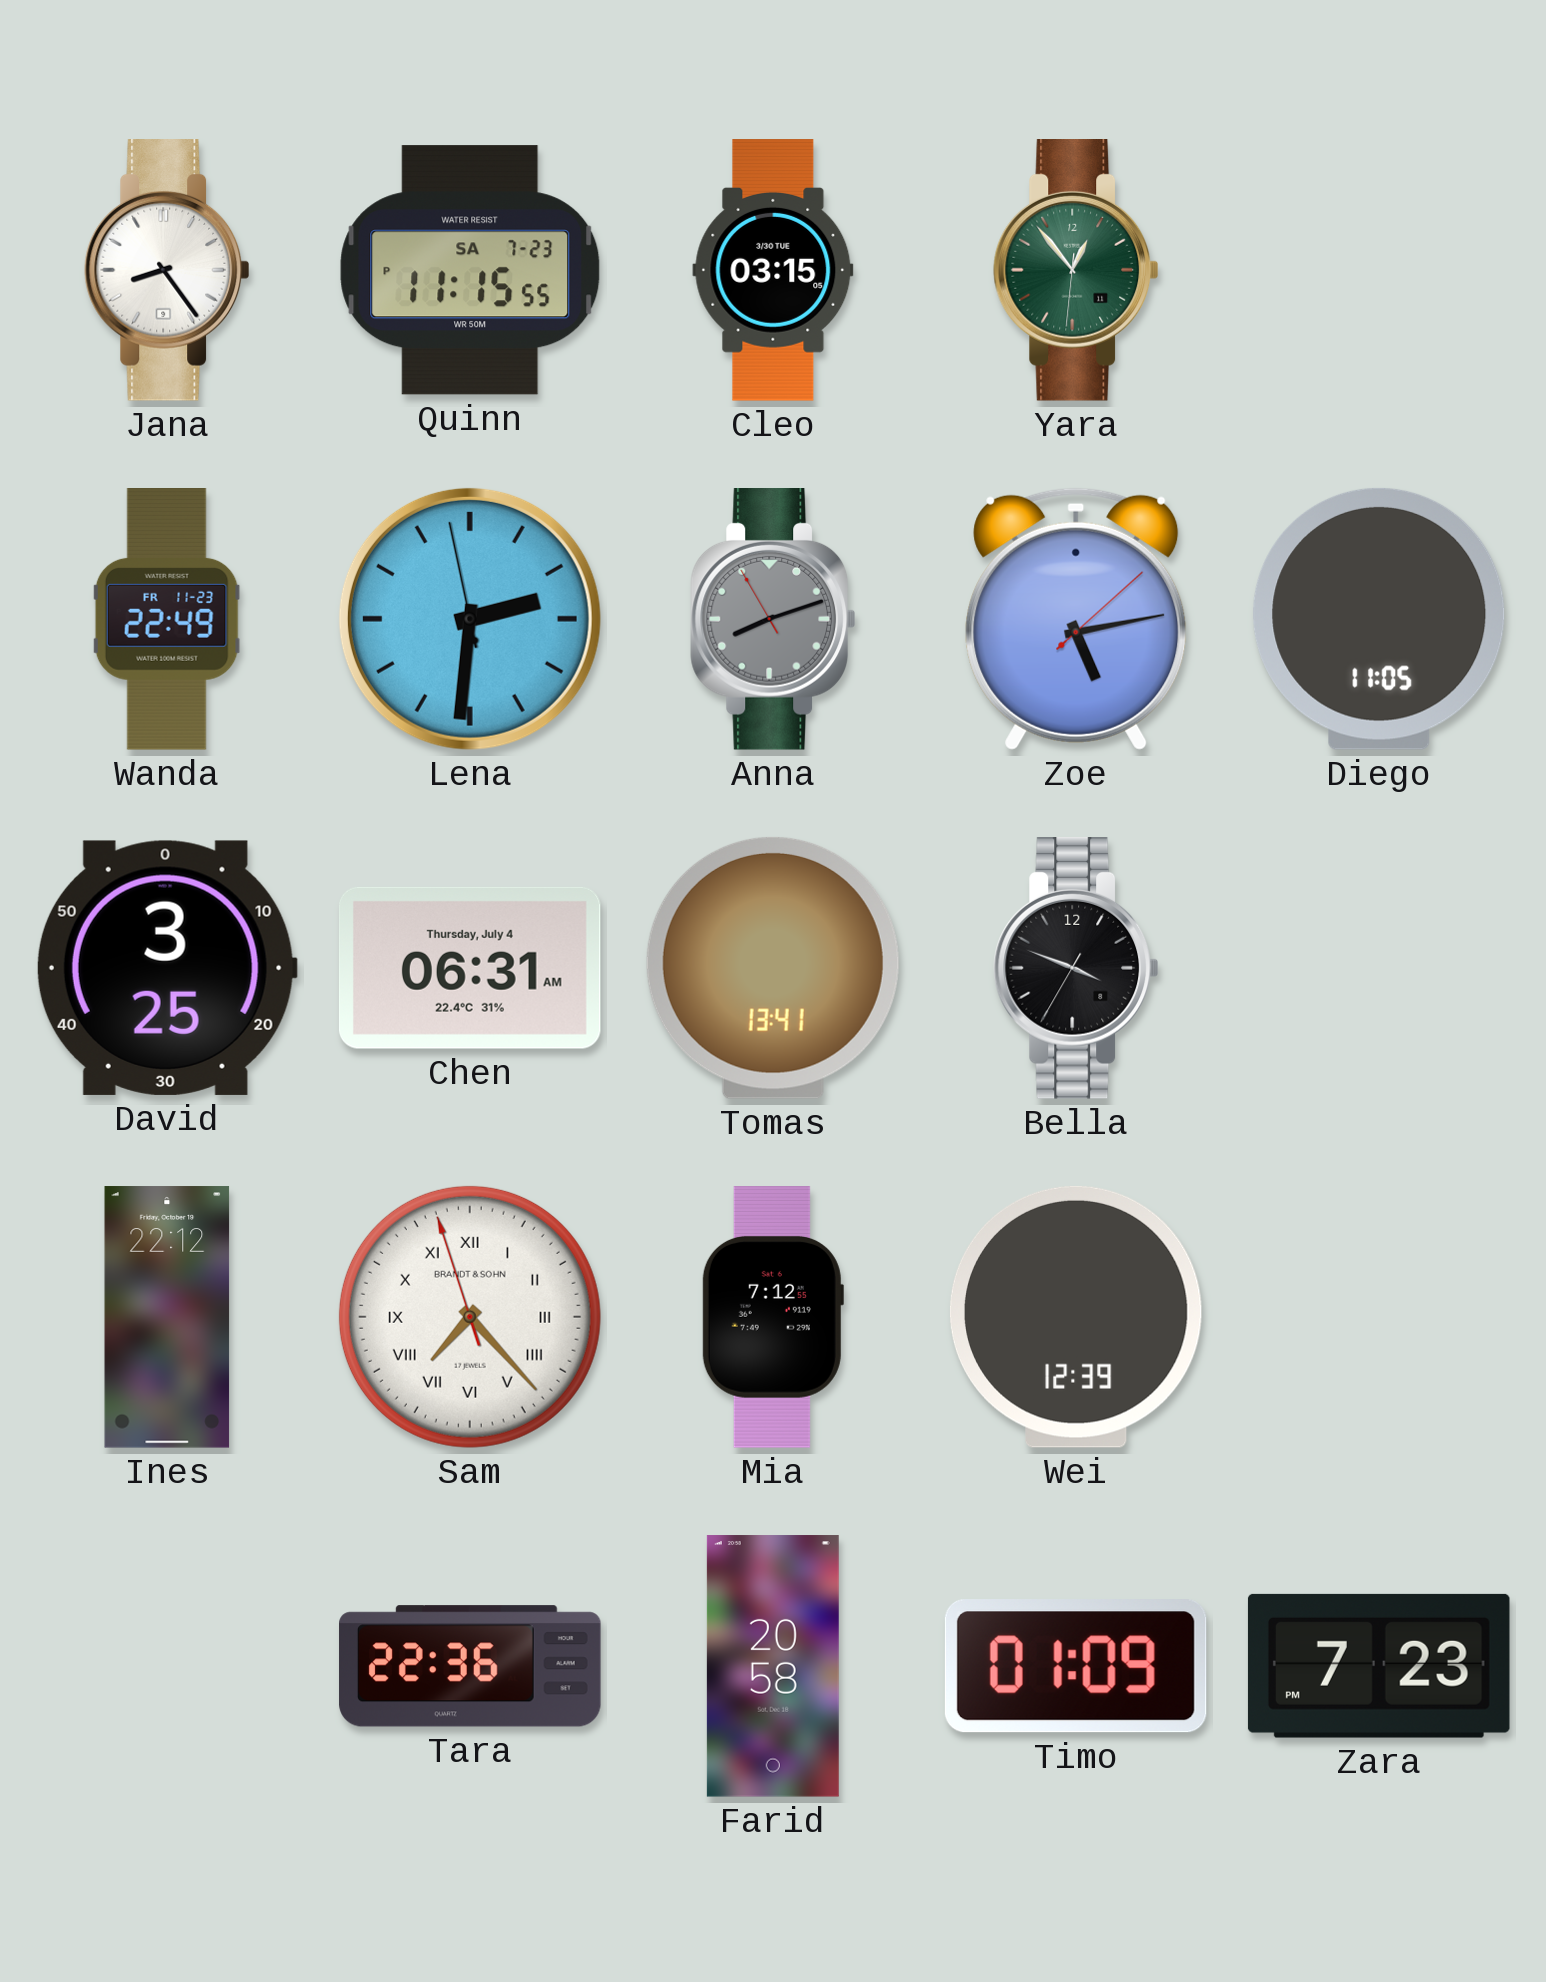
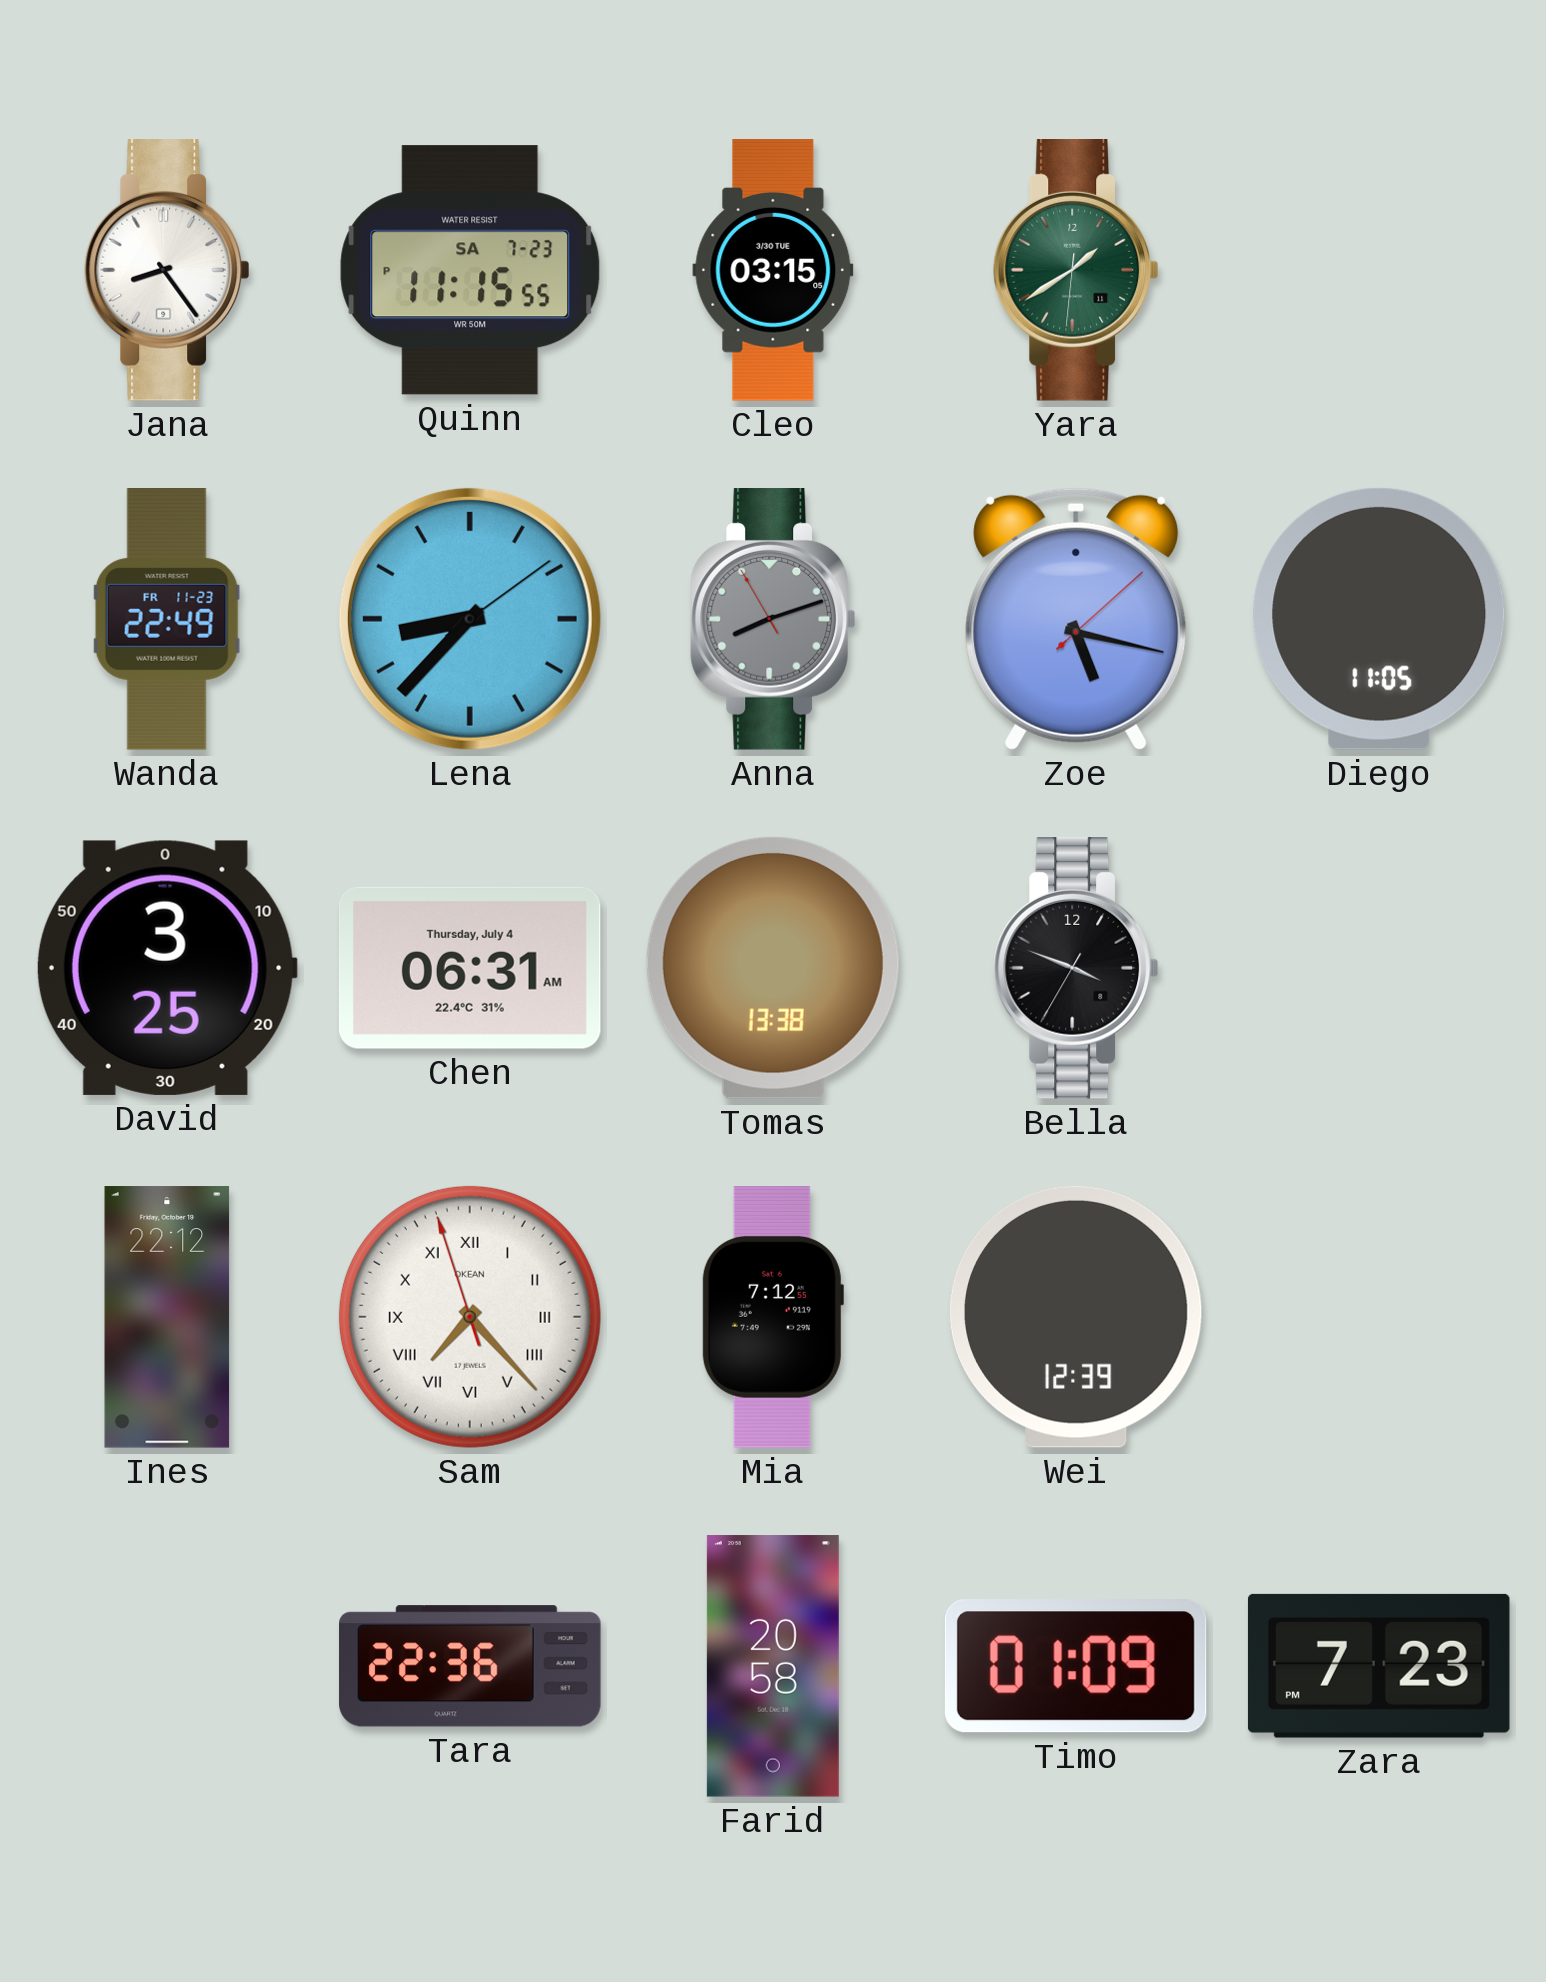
Yara: 12:53 -> 1:39
Lena: 2:30 -> 8:37
Zoe: 5:13 -> 5:17
Tomas: 13:41 -> 13:38
Sam brand: BRANDT & SOHN -> OKEAN
